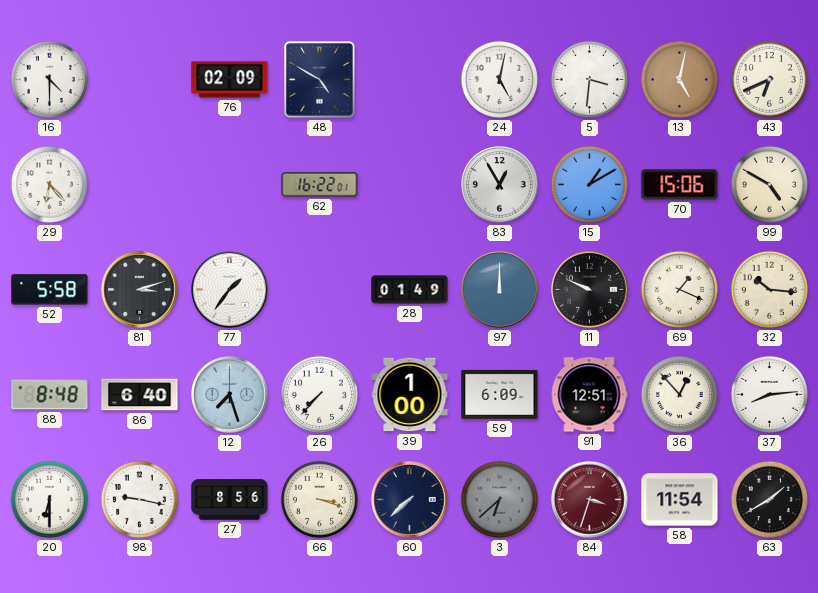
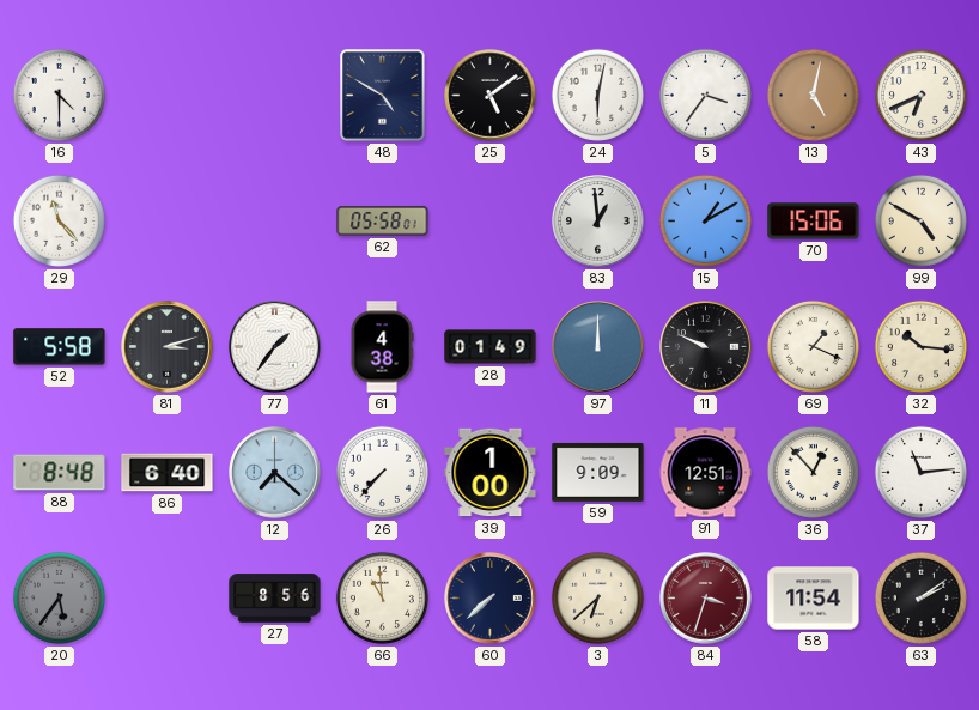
76: 02:09 -> none
25: none -> 5:09
24: 5:02 -> 6:02
5: 3:31 -> 3:36
29: 6:23 -> 11:23
62: 16:22 -> 05:58
83: 12:55 -> 12:59
61: none -> 4:38
12: 7:27 -> 7:22
59: 6:09 -> 9:09
37: 8:14 -> 11:14
20: 6:30 -> 5:36
20 dial: white -> grey
98: 9:17 -> none
66: 3:18 -> 10:59
3 dial: grey -> cream
63: 1:40 -> 2:09
